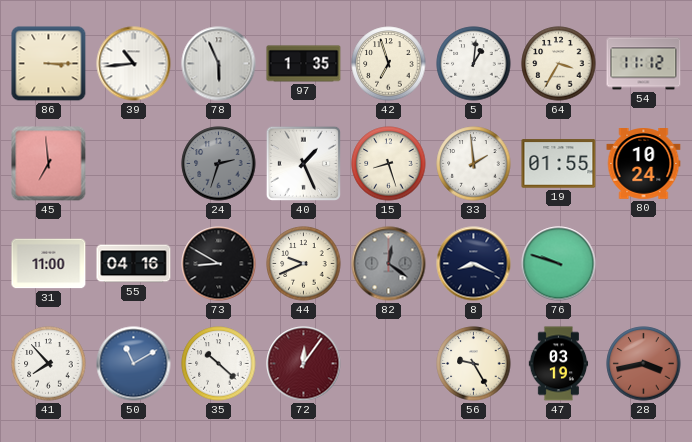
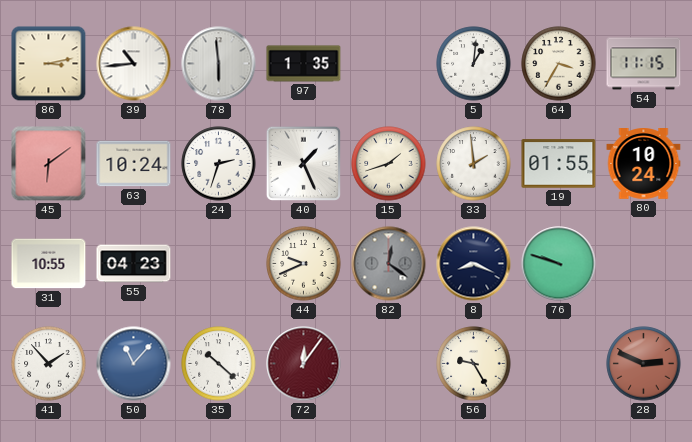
86: 3:15 -> 3:13
78: 5:56 -> 5:59
42: 6:57 -> none
54: 11:12 -> 11:15
45: 6:59 -> 6:09
63: none -> 10:24
24 dial: grey -> white
15: 8:27 -> 1:42
31: 11:00 -> 10:55
55: 04:16 -> 04:23
73: 8:50 -> none
41: 7:53 -> 1:53
50: 11:10 -> 11:07
47: 03:19 -> none
28: 3:43 -> 2:49
